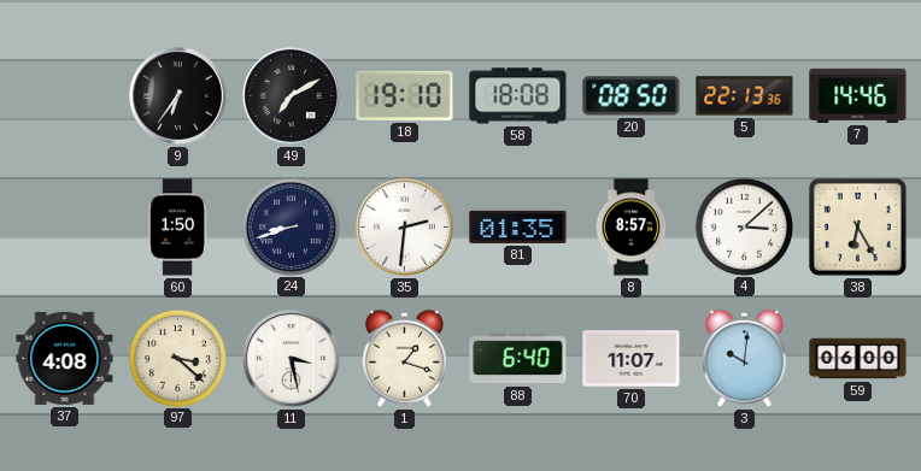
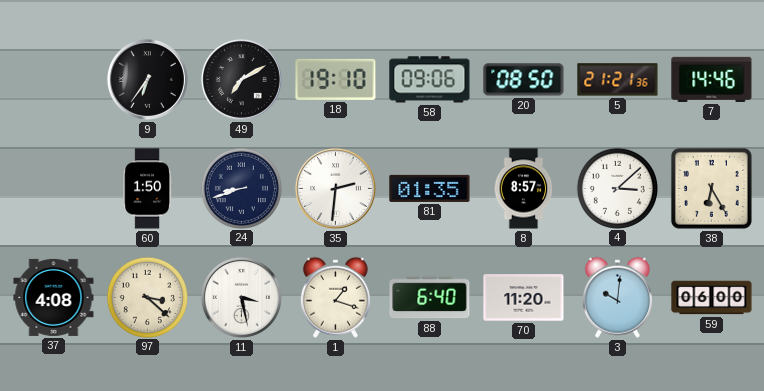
58: 18:08 -> 09:06
5: 22:13 -> 21:21
70: 11:07 -> 11:20
